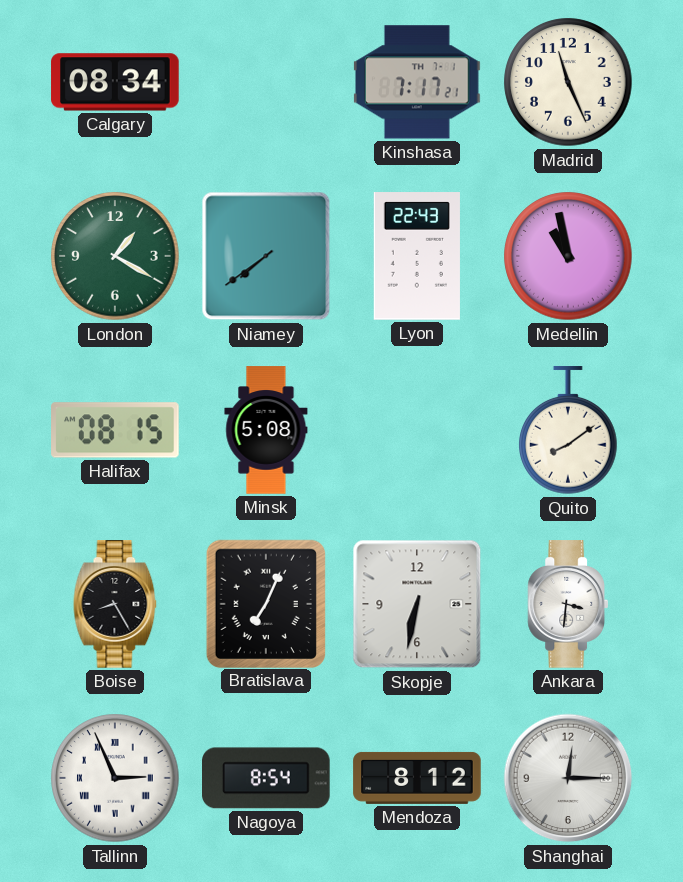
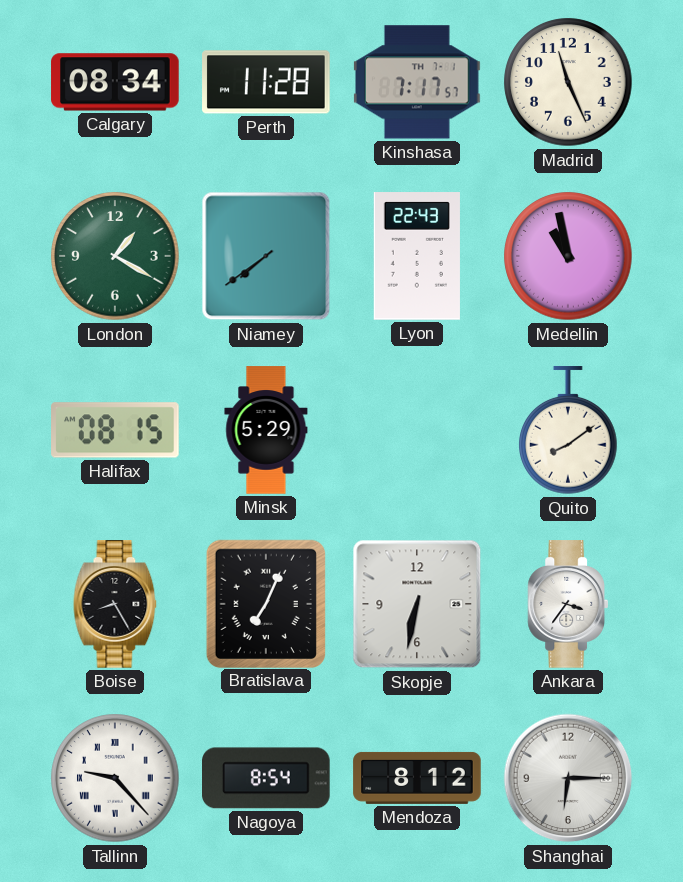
Perth: none -> 11:28
Kinshasa: 7:17:21 -> 7:17:57
Minsk: 5:08 -> 5:29
Ankara: 3:31 -> 3:36
Tallinn: 2:56 -> 9:23
Shanghai: 12:15 -> 6:15
